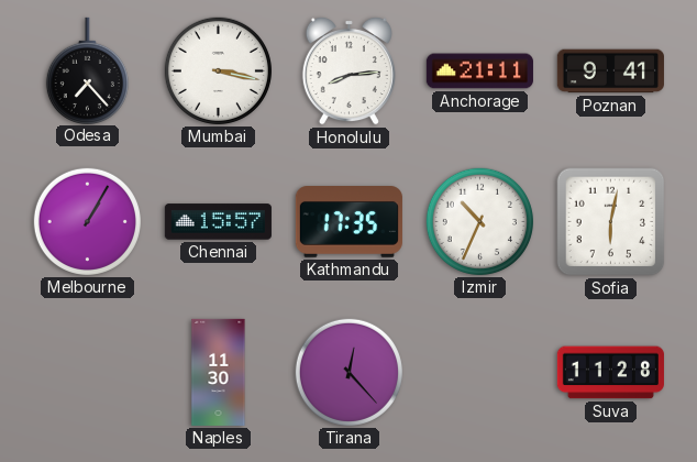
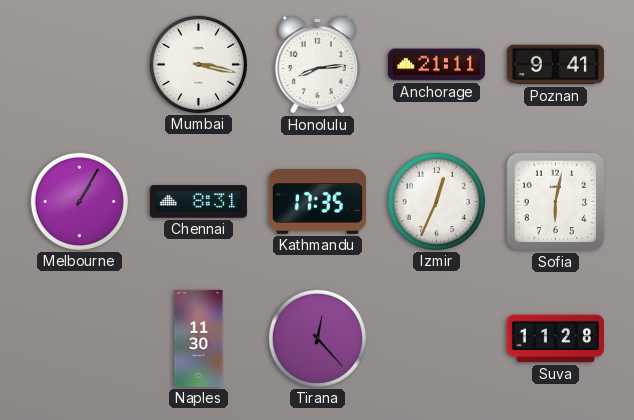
Odesa: 7:23 -> none
Chennai: 15:57 -> 8:31
Izmir: 10:34 -> 12:34
